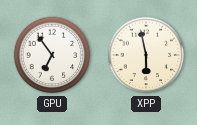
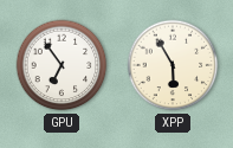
XPP: 5:58 -> 5:55
